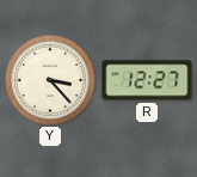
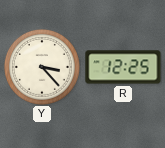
R: 12:27 -> 12:25
